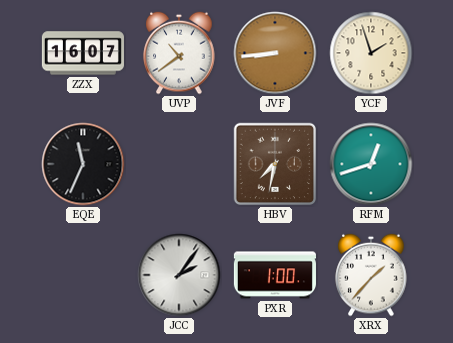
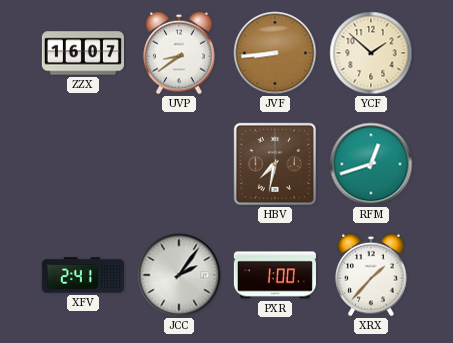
UVP: 10:39 -> 8:39
YCF: 1:57 -> 1:52
EQE: 11:34 -> none
XFV: none -> 2:41
